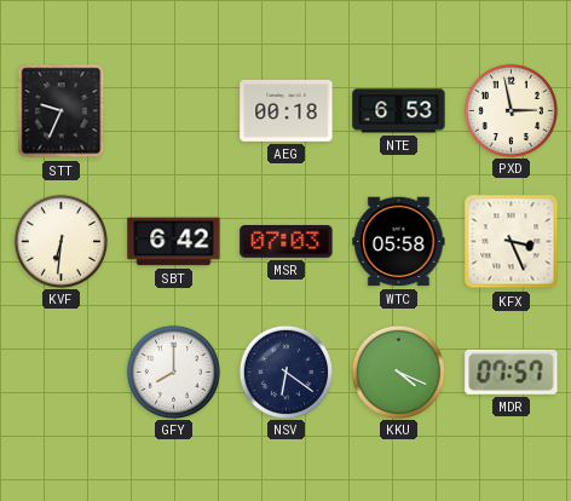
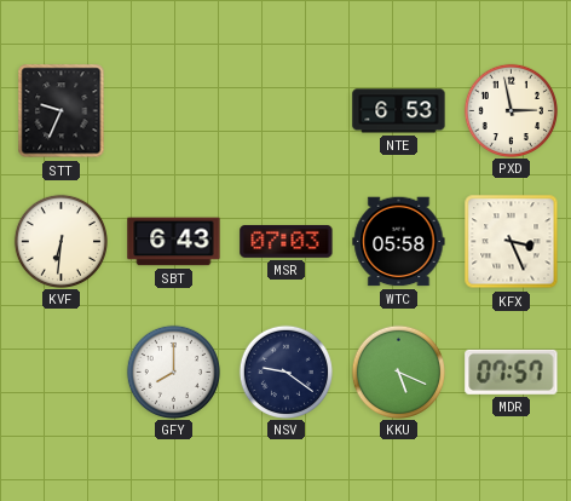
AEG: 00:18 -> none
SBT: 6:42 -> 6:43
NSV: 6:21 -> 9:21
KKU: 4:19 -> 5:19
